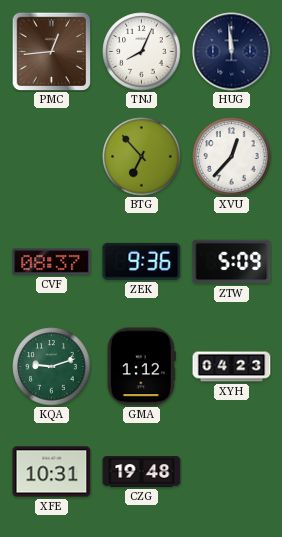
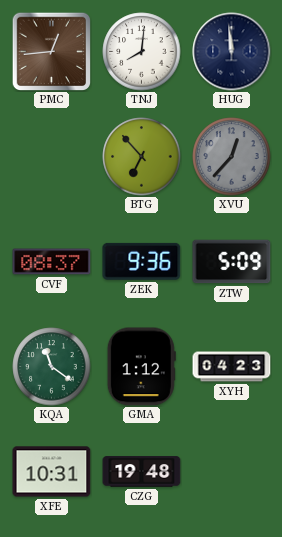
TNJ: 8:04 -> 8:01
XVU dial: white -> grey
KQA: 9:12 -> 11:21
